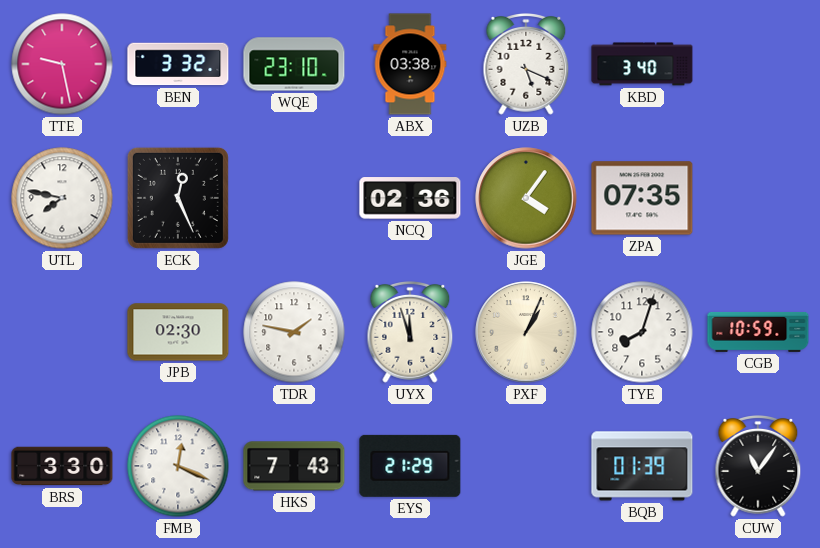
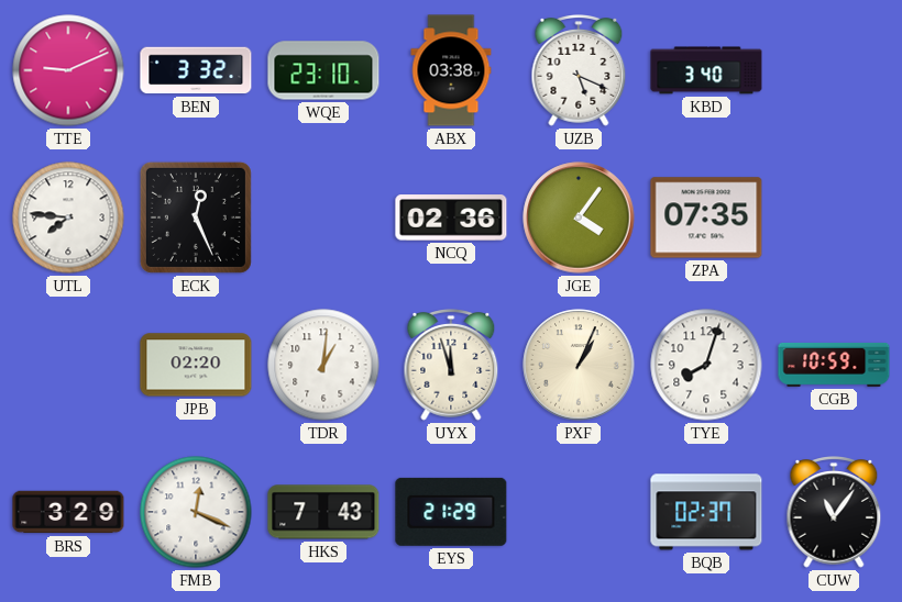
TTE: 9:28 -> 9:11
UTL: 7:47 -> 7:46
JPB: 02:30 -> 02:20
TDR: 1:47 -> 1:01
BRS: 3:30 -> 3:29
BQB: 01:39 -> 02:37
